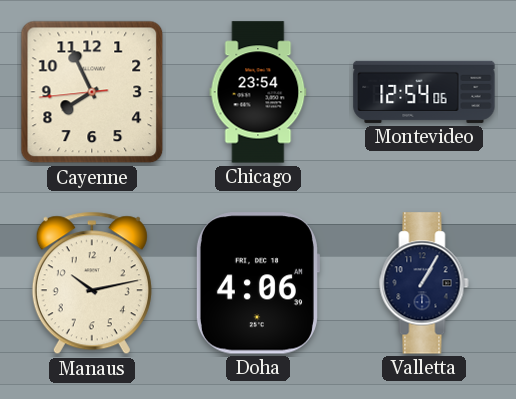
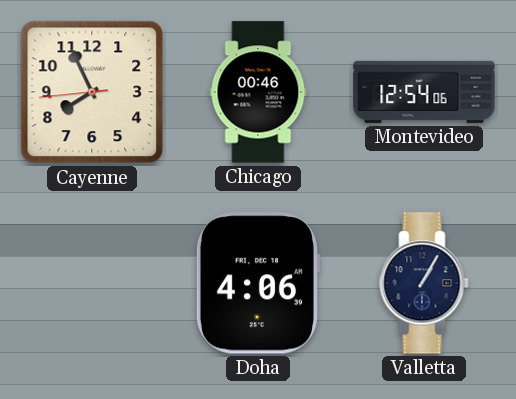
Chicago: 23:54 -> 00:46
Manaus: 10:13 -> none
